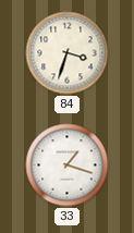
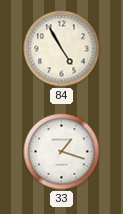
84: 3:33 -> 4:55
